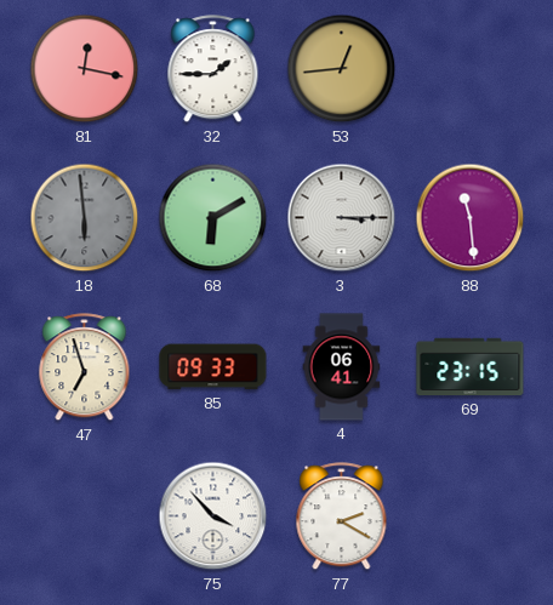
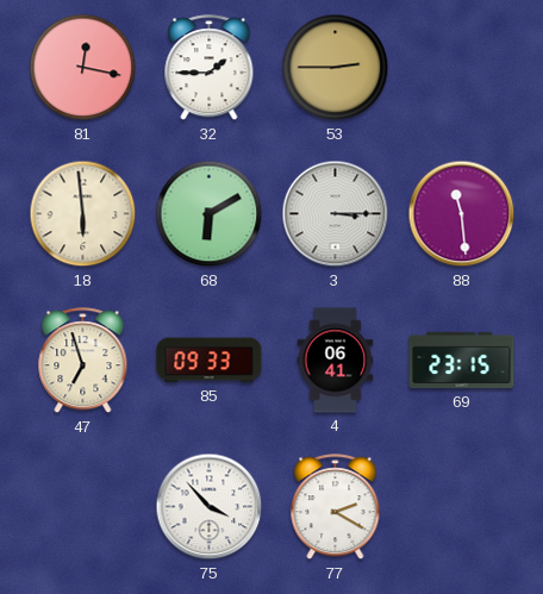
53: 12:44 -> 2:45
18 dial: grey -> cream
